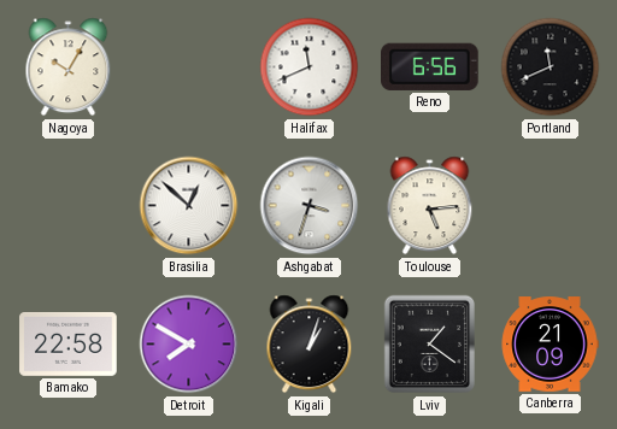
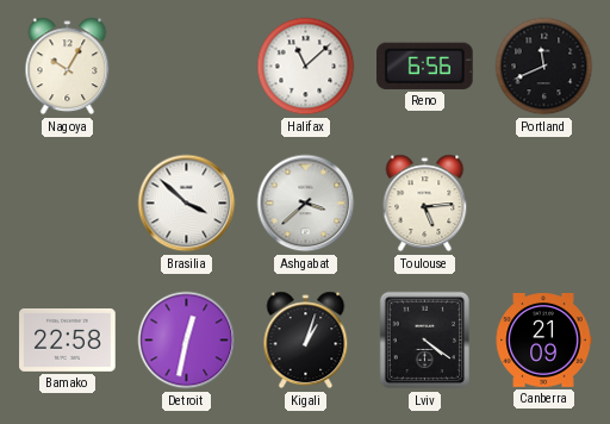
Halifax: 11:41 -> 11:08
Brasilia: 12:52 -> 3:52
Ashgabat: 3:33 -> 3:38
Detroit: 7:50 -> 12:32
Lviv: 1:21 -> 4:21
